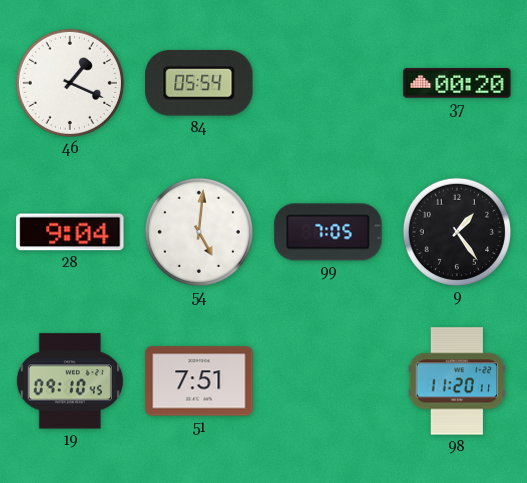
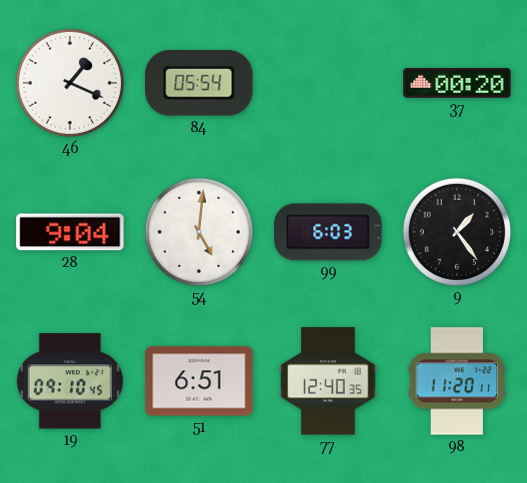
99: 7:05 -> 6:03
51: 7:51 -> 6:51
77: none -> 12:40
